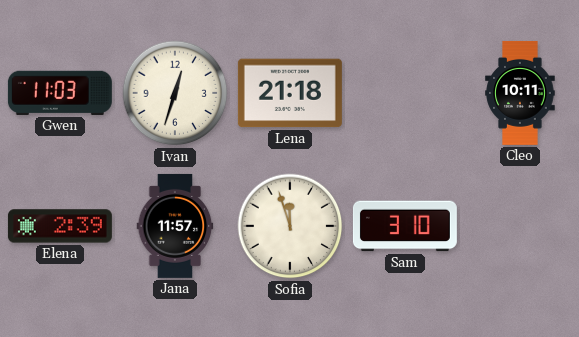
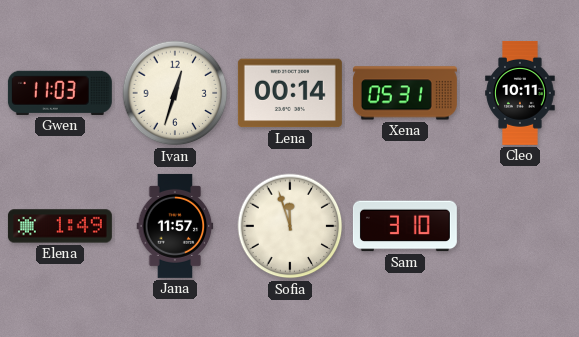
Lena: 21:18 -> 00:14
Xena: none -> 05:31
Elena: 2:39 -> 1:49
